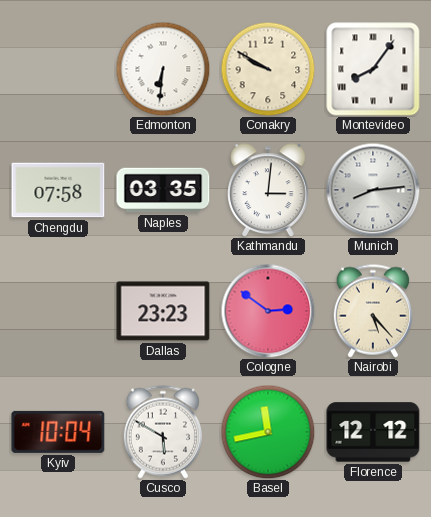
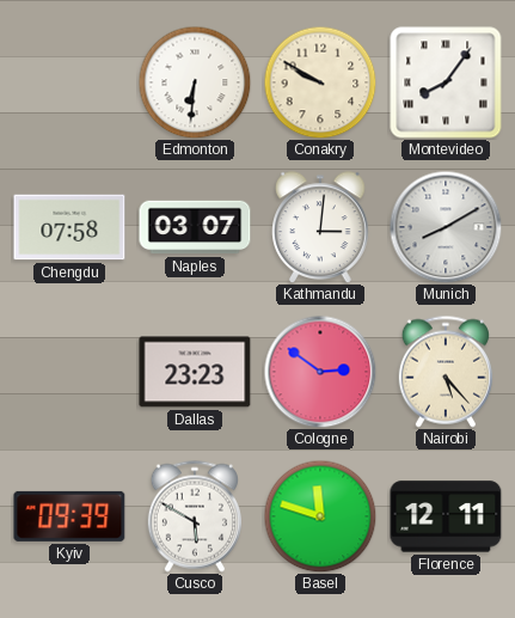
Naples: 03:35 -> 03:07
Munich: 8:14 -> 8:10
Kyiv: 10:04 -> 09:39
Basel: 11:43 -> 11:48
Florence: 12:12 -> 12:11
